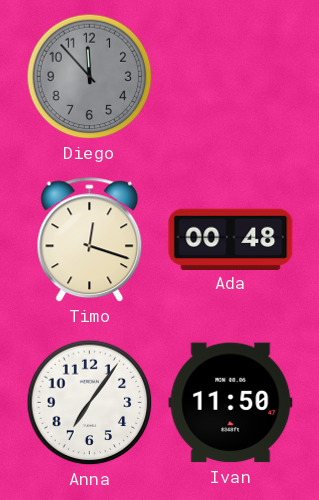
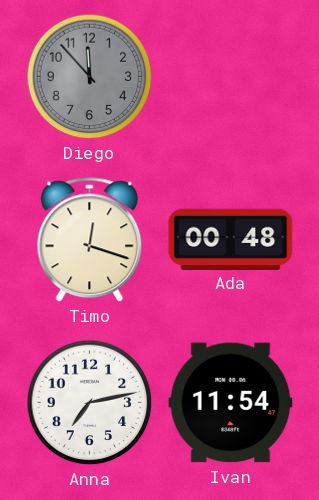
Anna: 7:06 -> 7:13
Ivan: 11:50 -> 11:54
